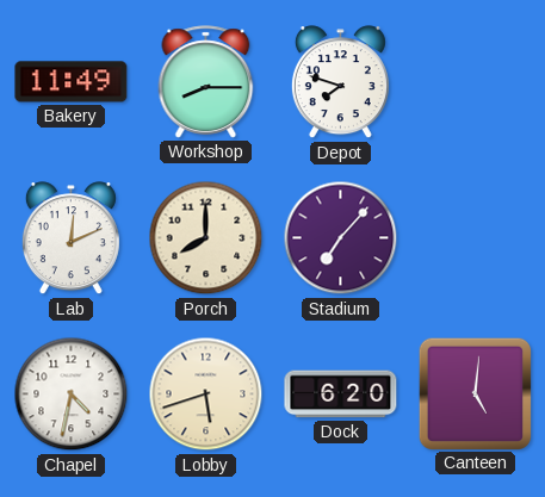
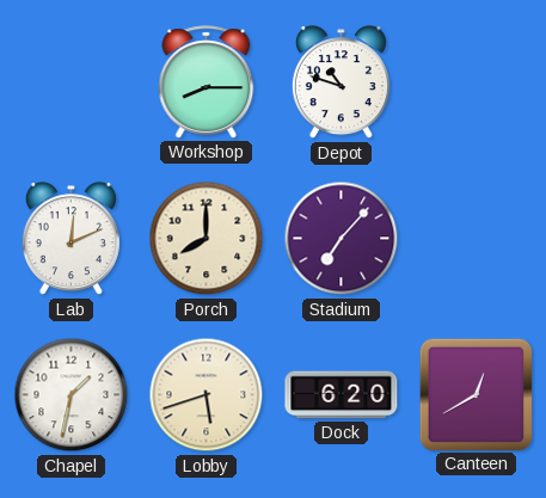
Bakery: 11:49 -> none
Depot: 7:48 -> 10:48
Chapel: 4:32 -> 1:32
Canteen: 5:01 -> 12:40
